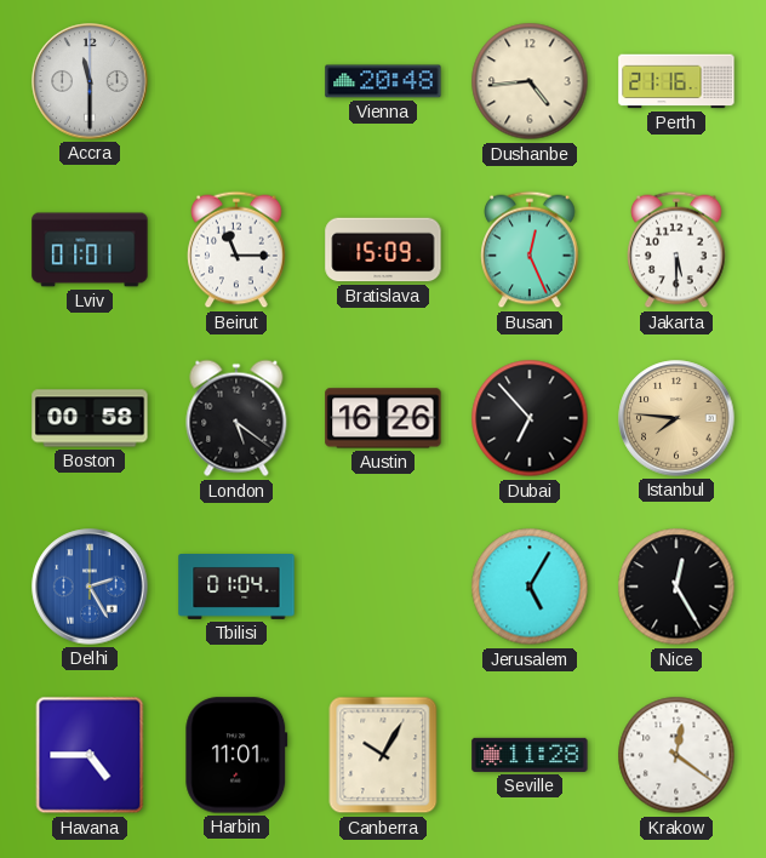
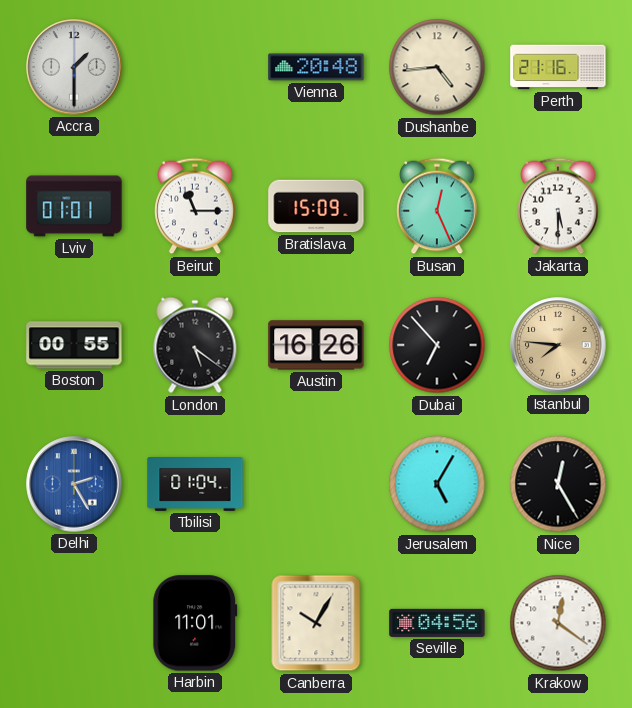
Accra: 11:30 -> 1:30
Boston: 00:58 -> 00:55
Havana: 4:45 -> none
Seville: 11:28 -> 04:56
